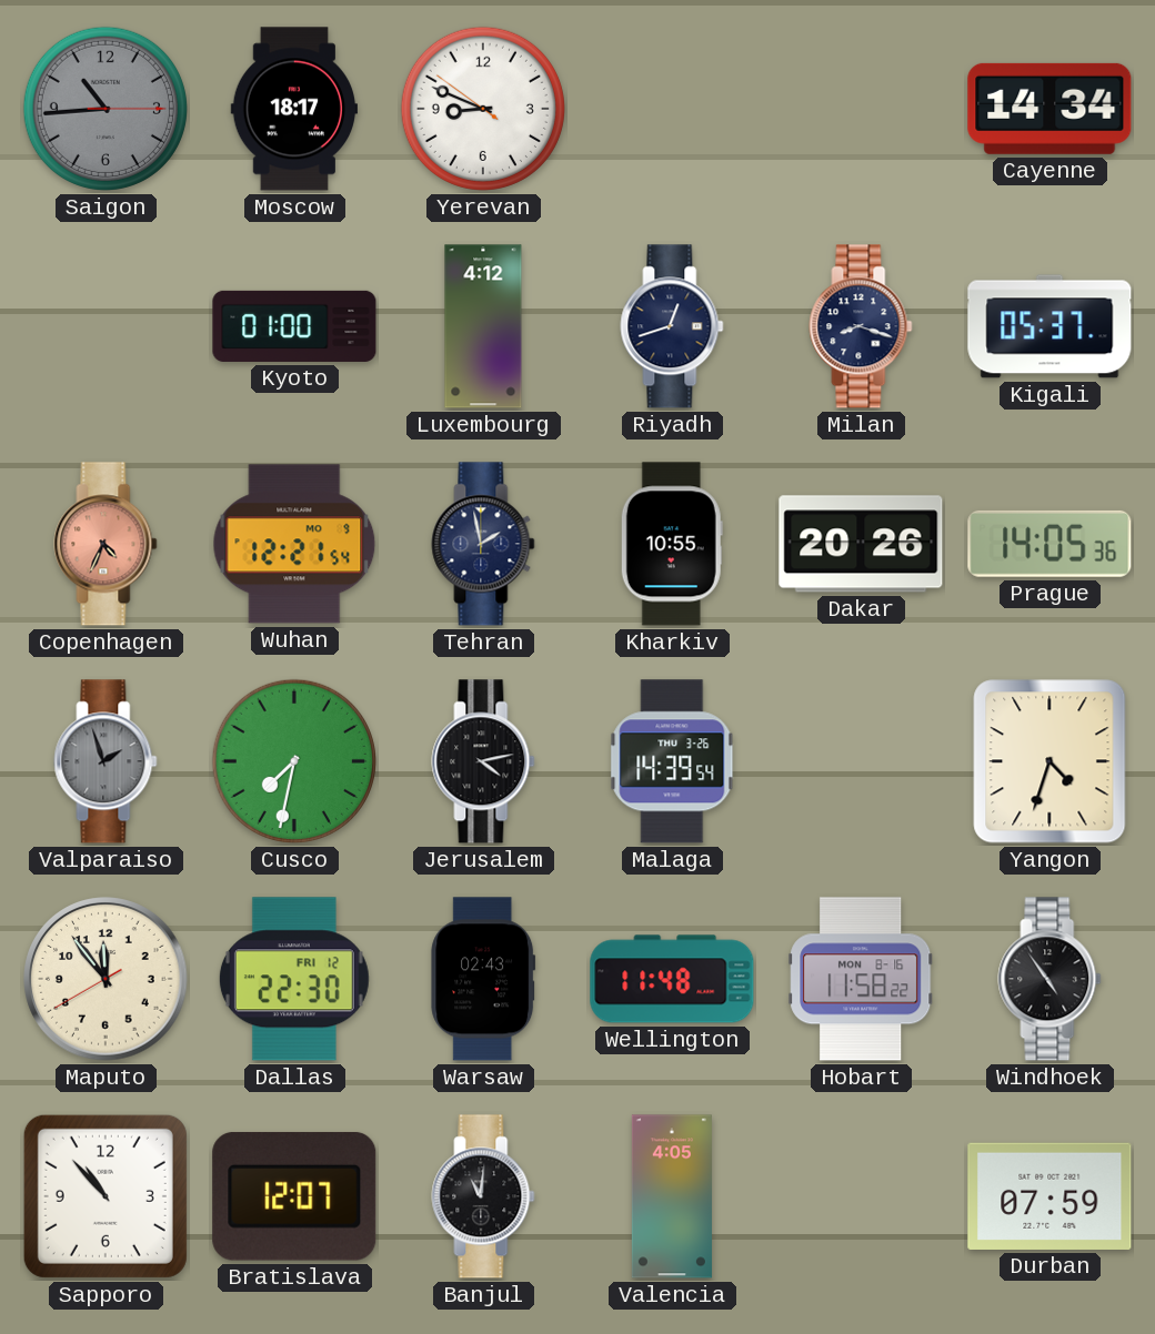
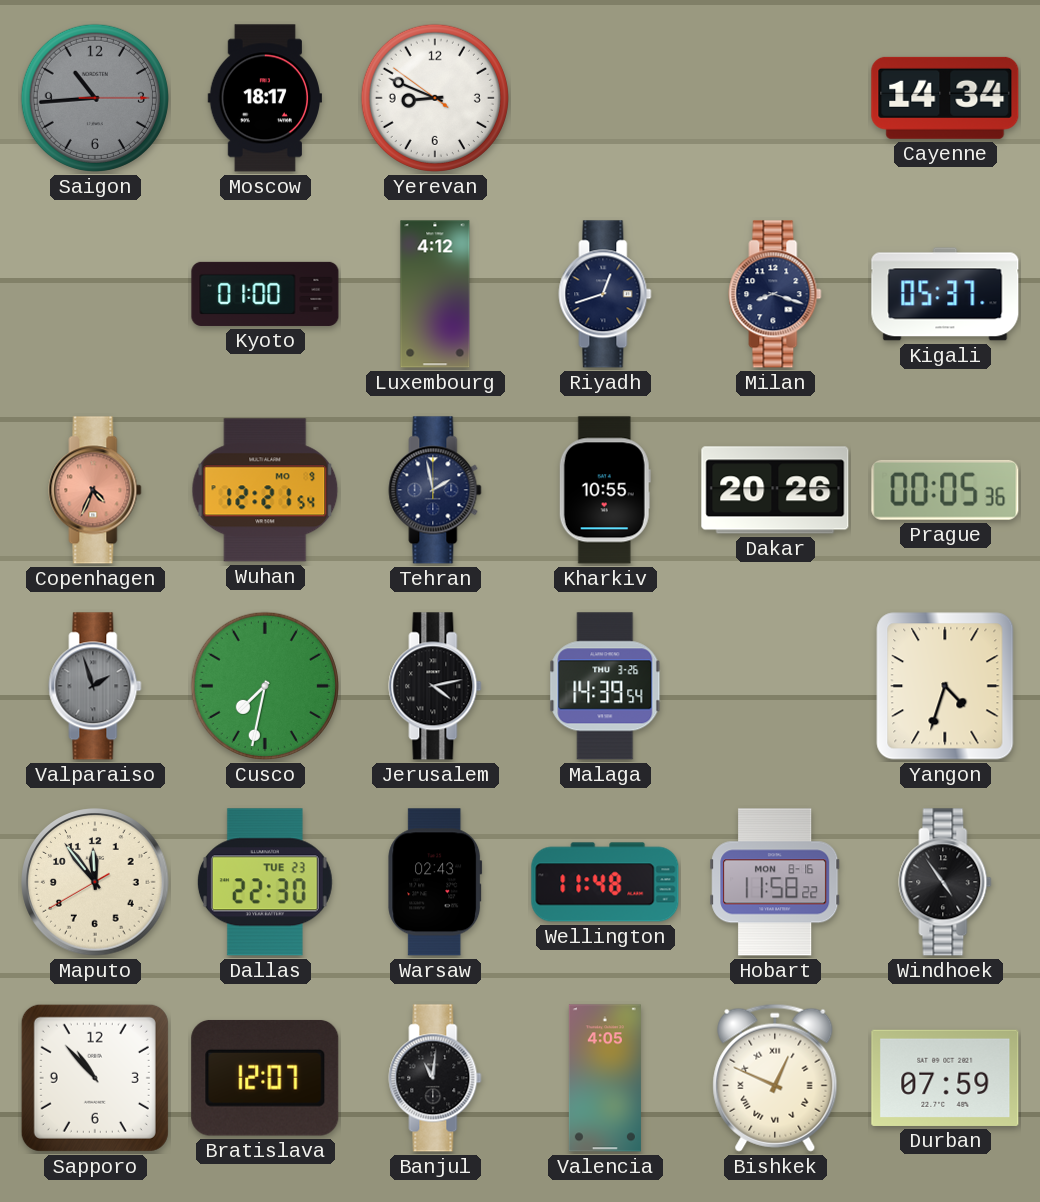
Prague: 14:05 -> 00:05
Dallas date: FRI 12 -> TUE 23
Bishkek: none -> 12:49
